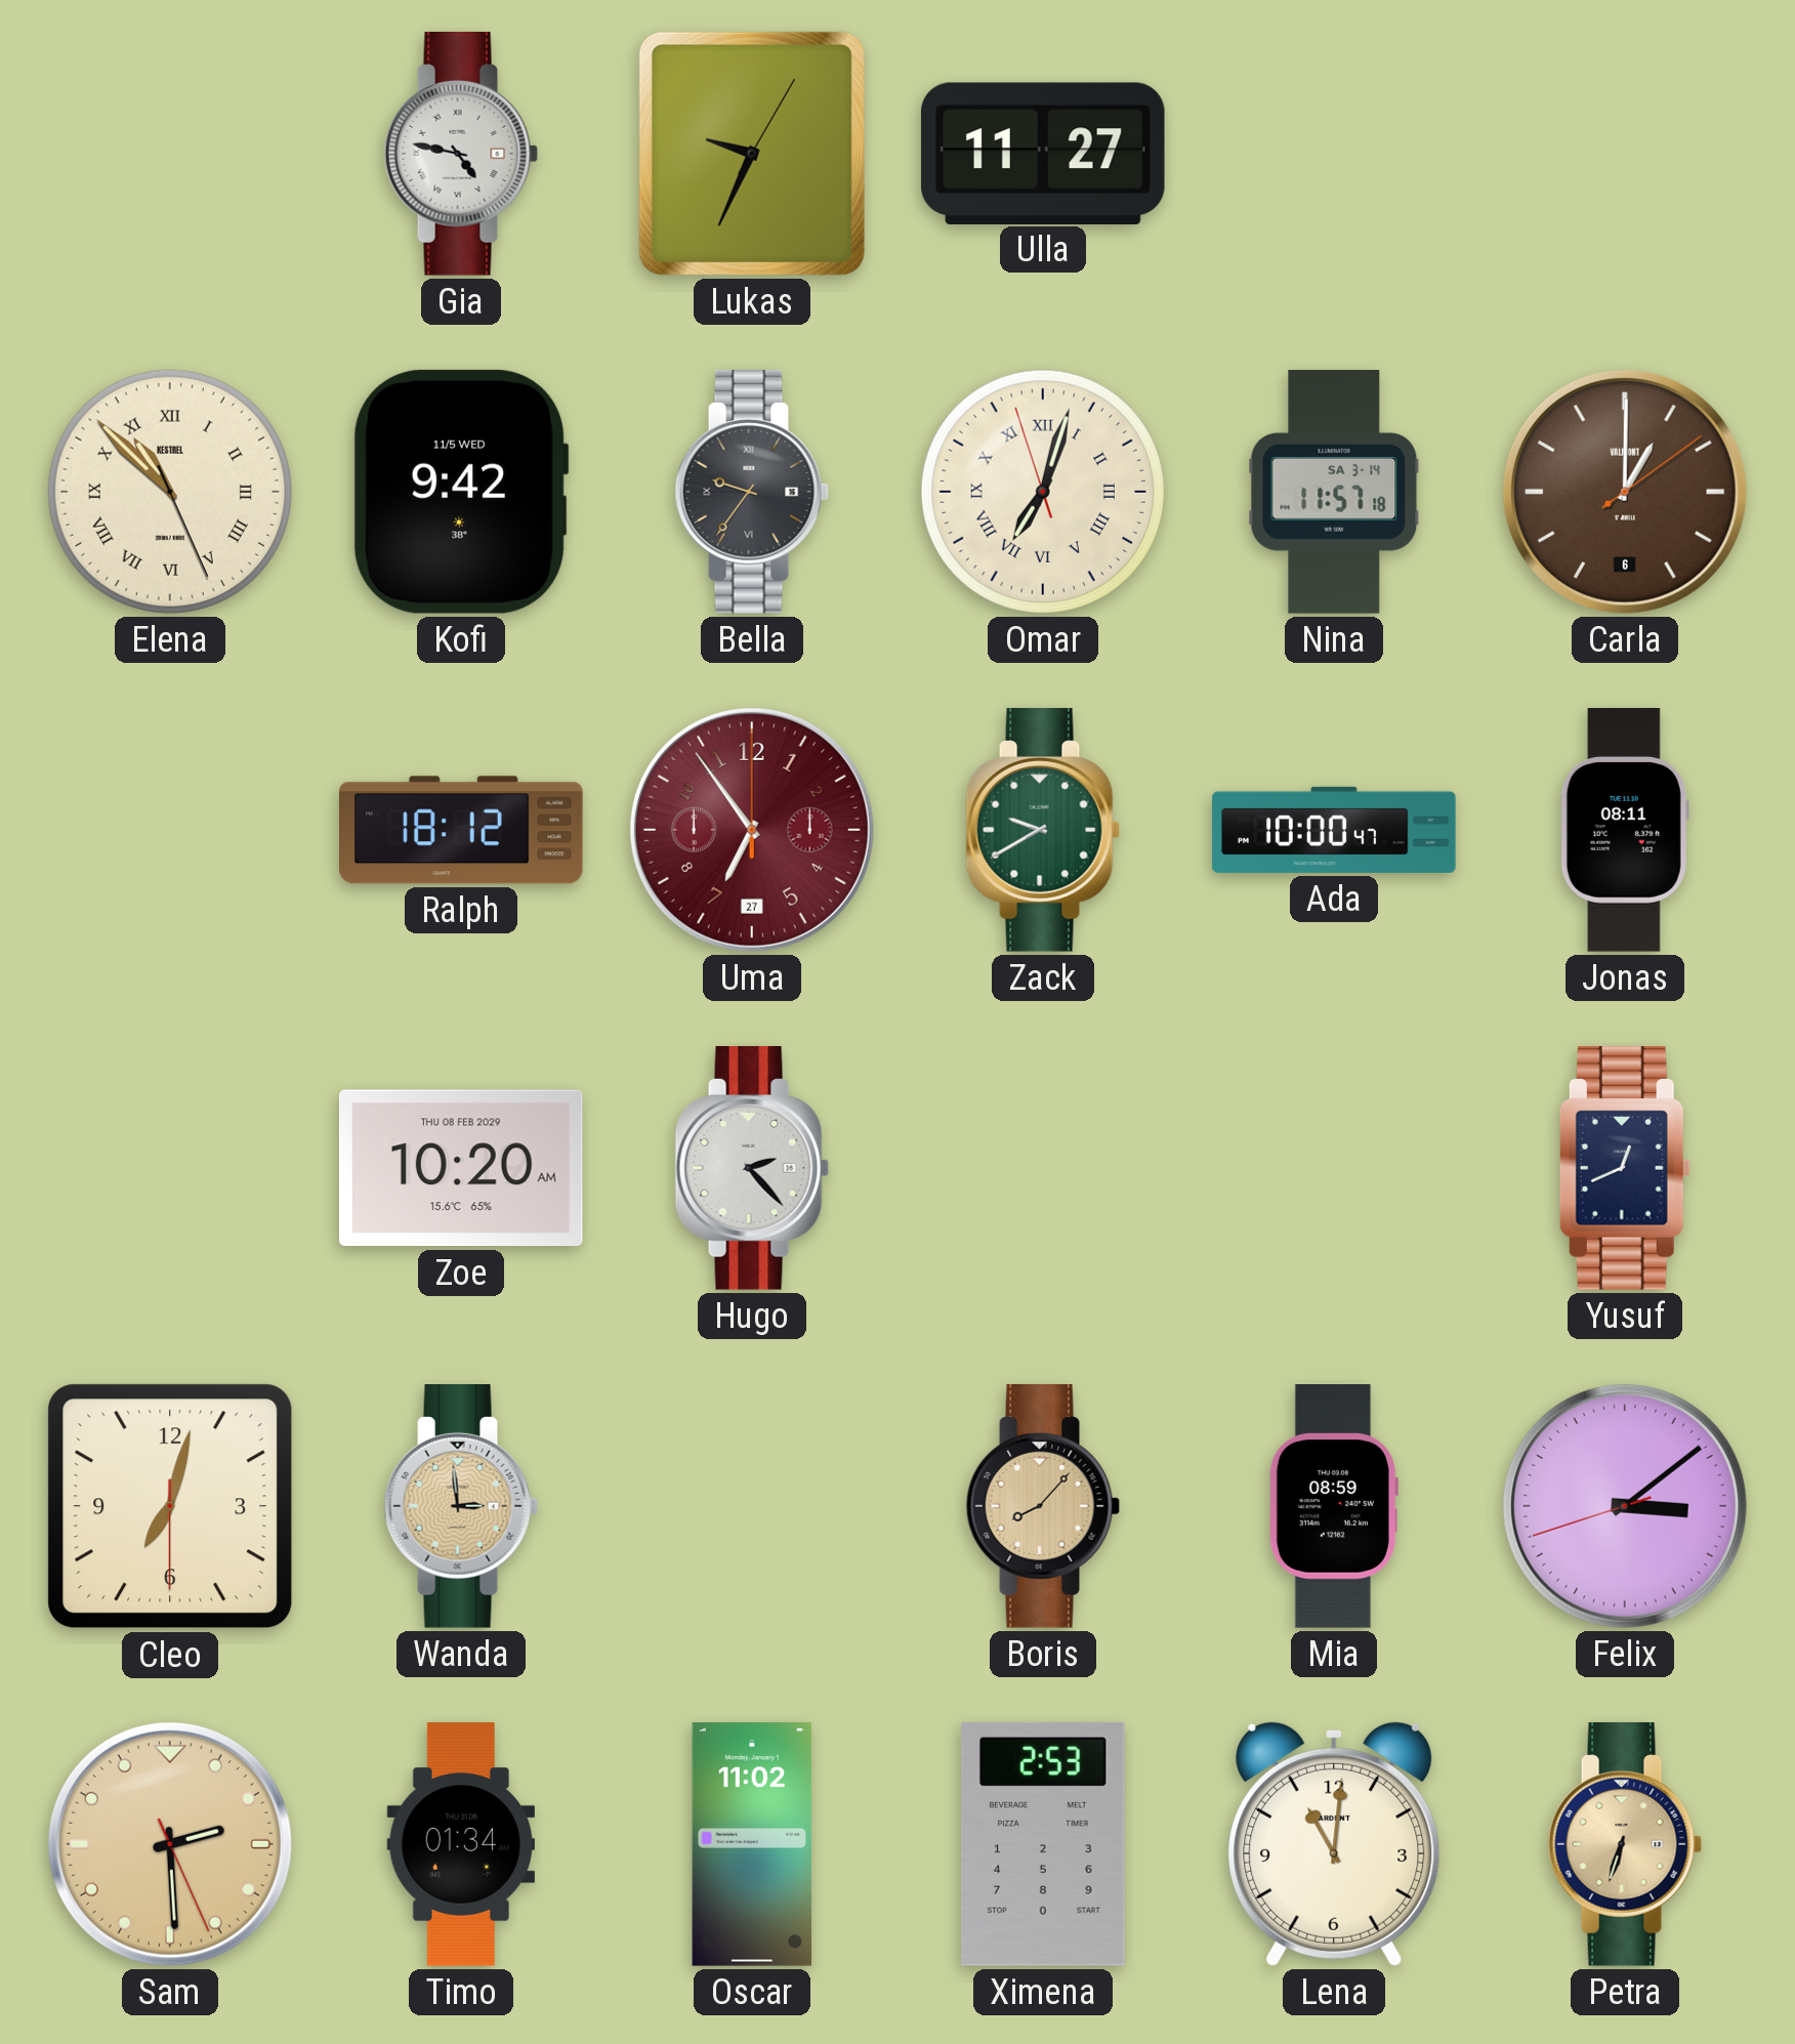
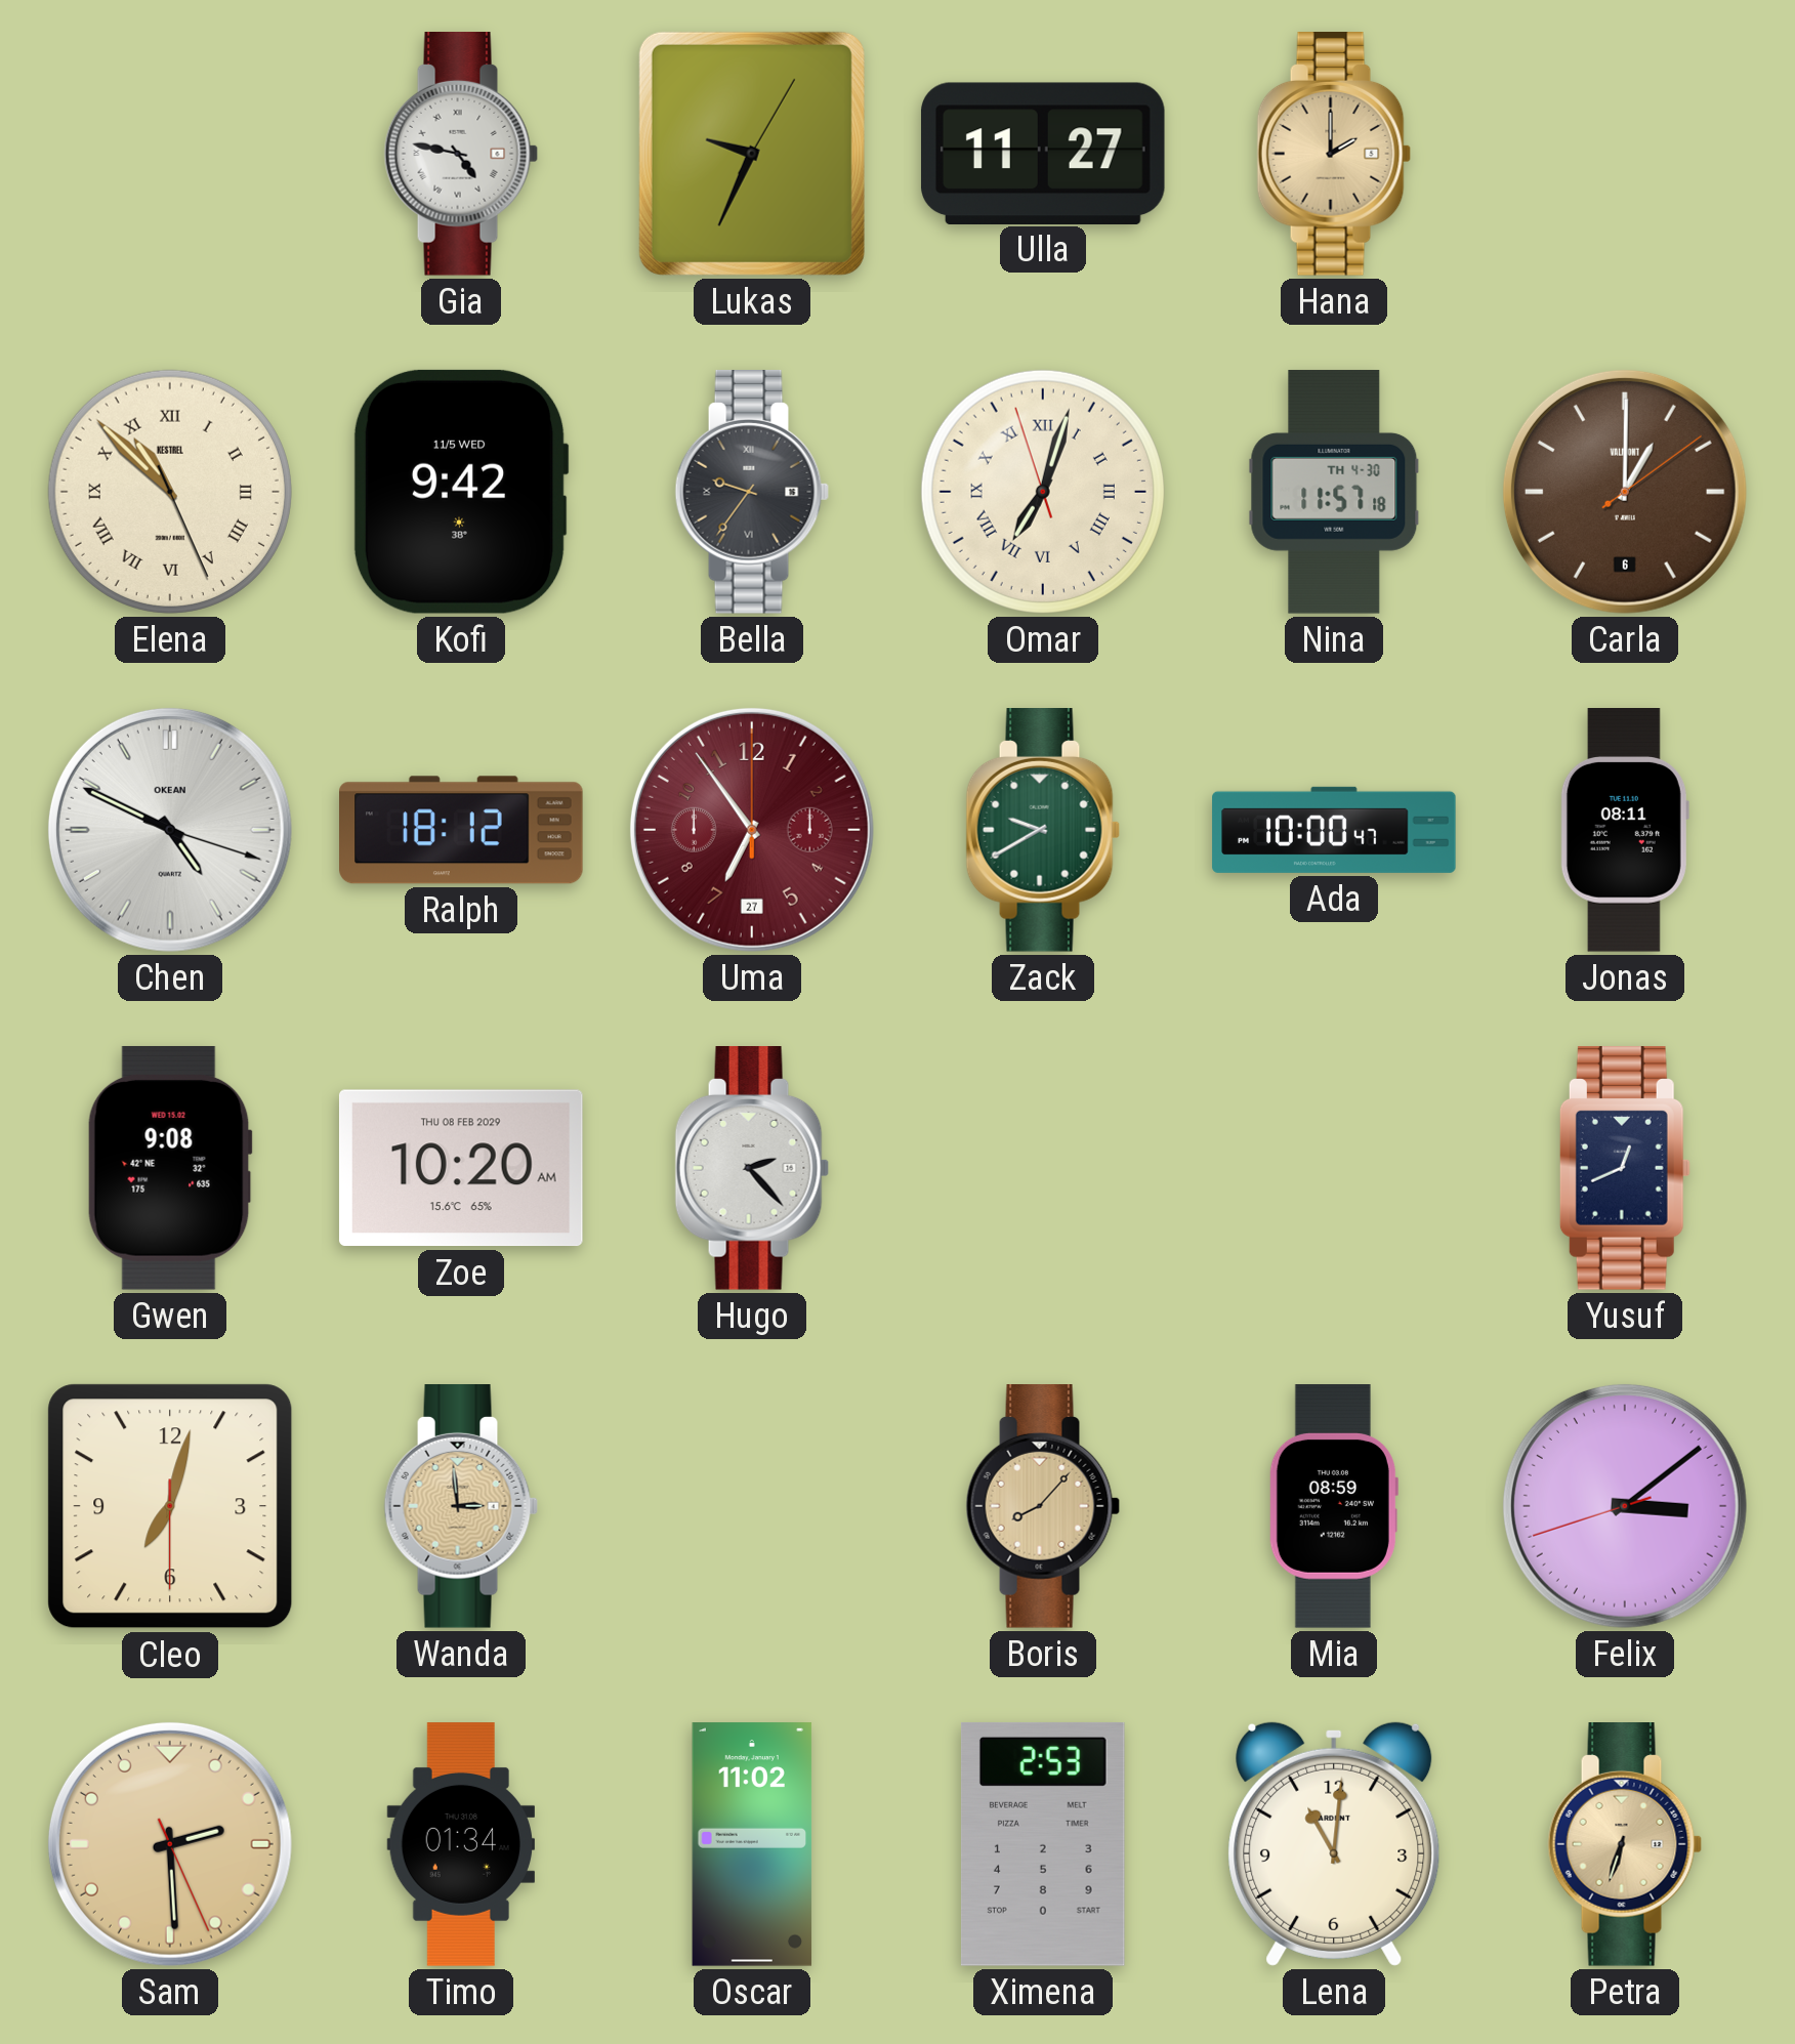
Hana: none -> 2:00
Nina date: SA 3-14 -> TH 4-30
Chen: none -> 4:49
Gwen: none -> 9:08
